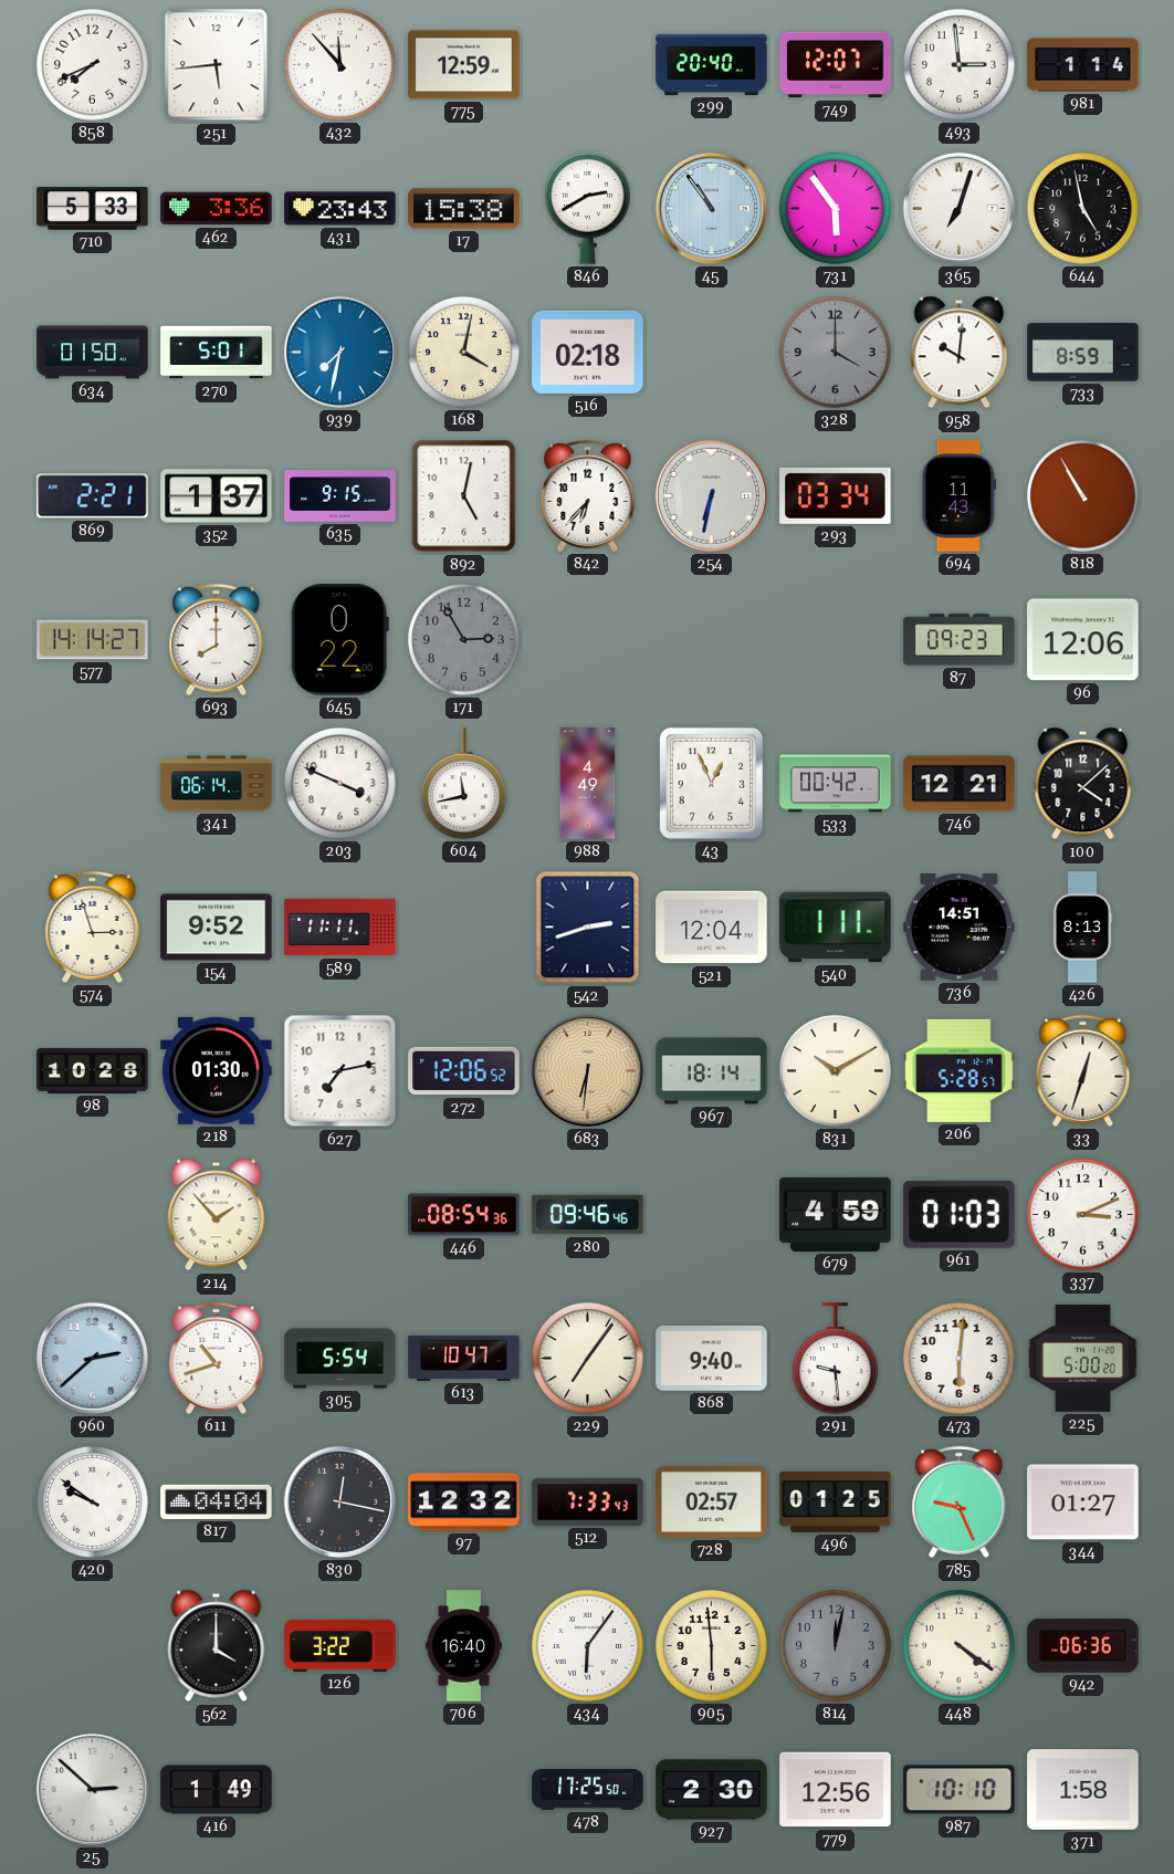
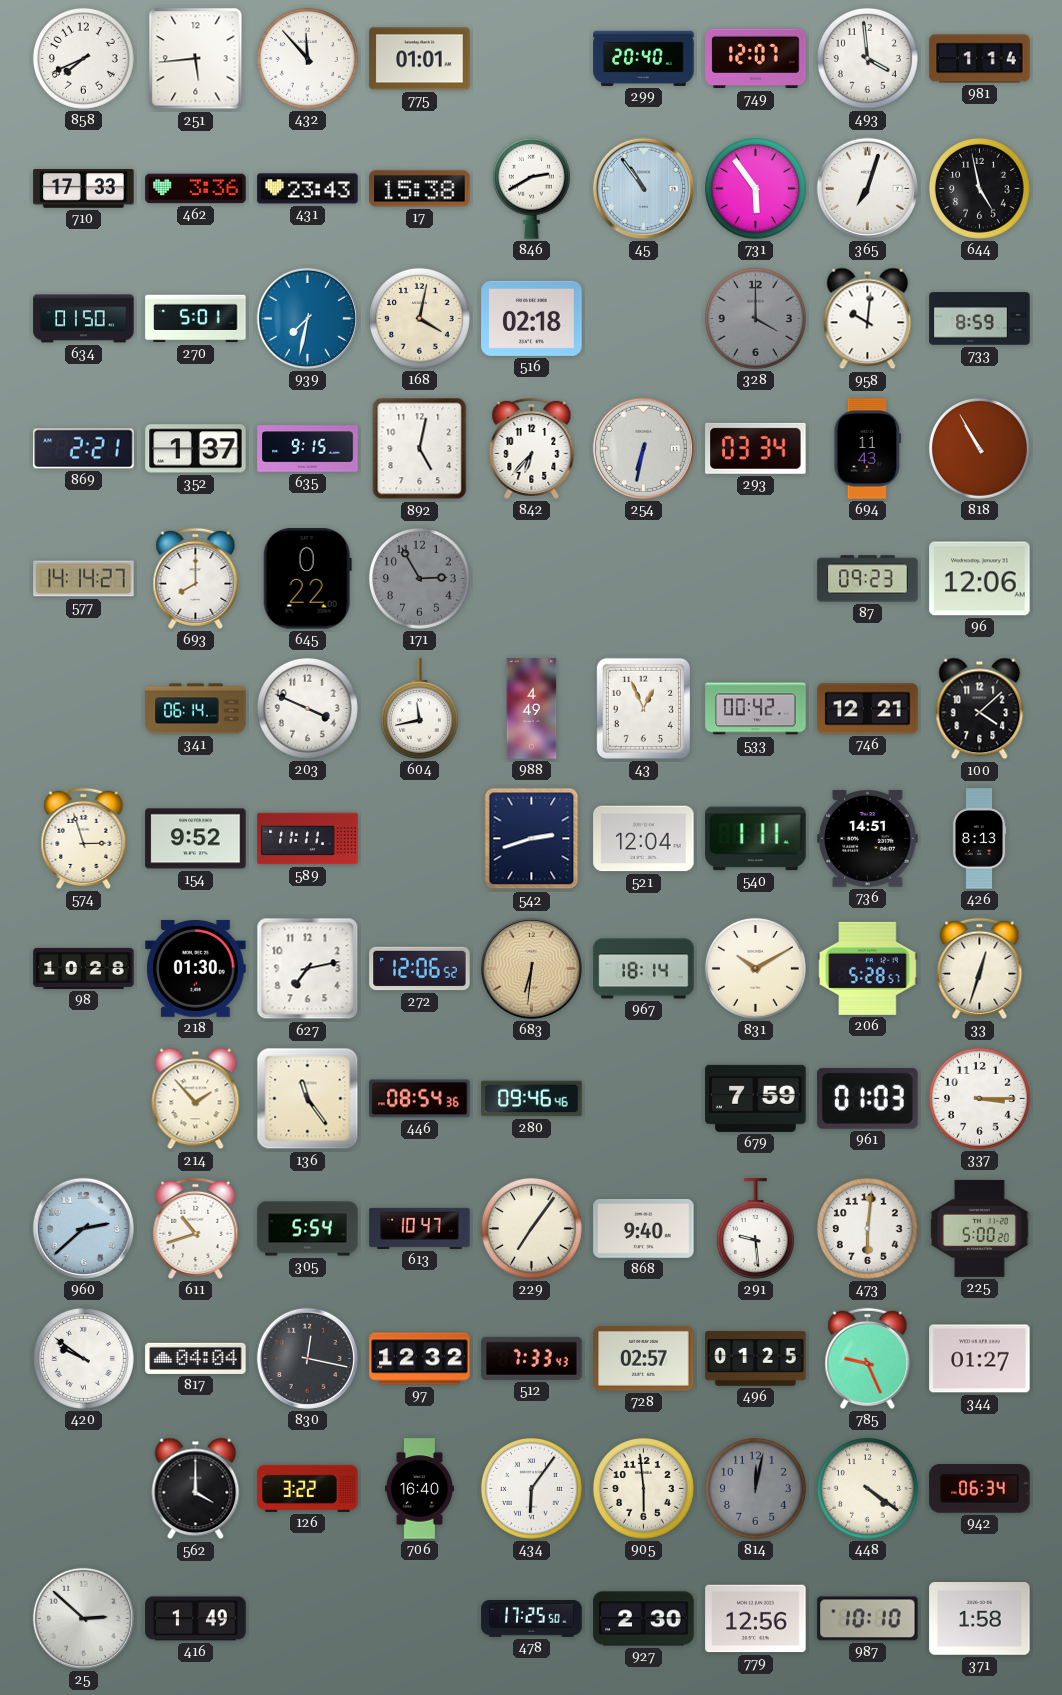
775: 12:59 -> 01:01
493: 2:59 -> 3:59
710: 5:33 -> 17:33
136: none -> 11:24
679: 4:59 -> 7:59
337: 3:11 -> 3:15
942: 06:36 -> 06:34
